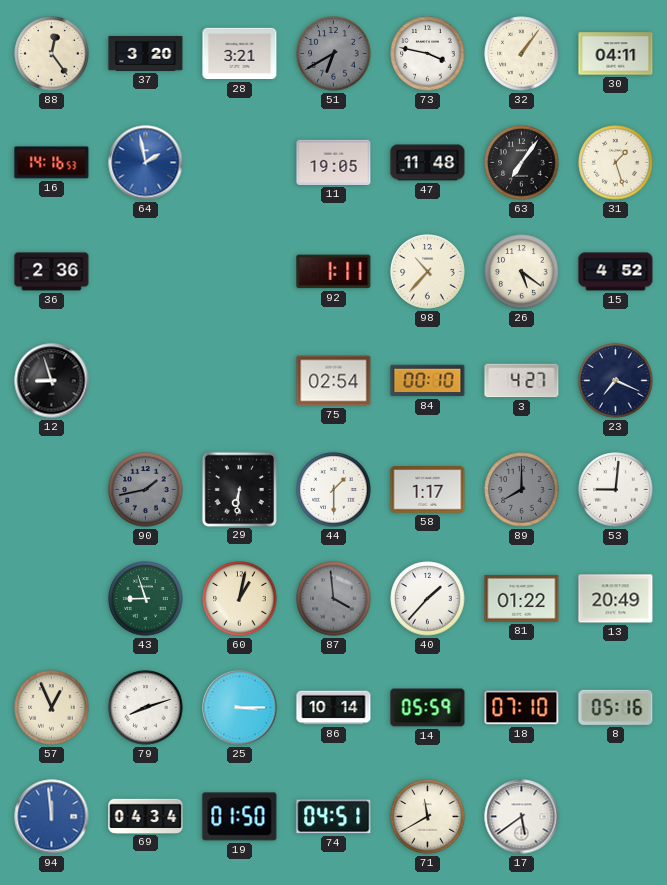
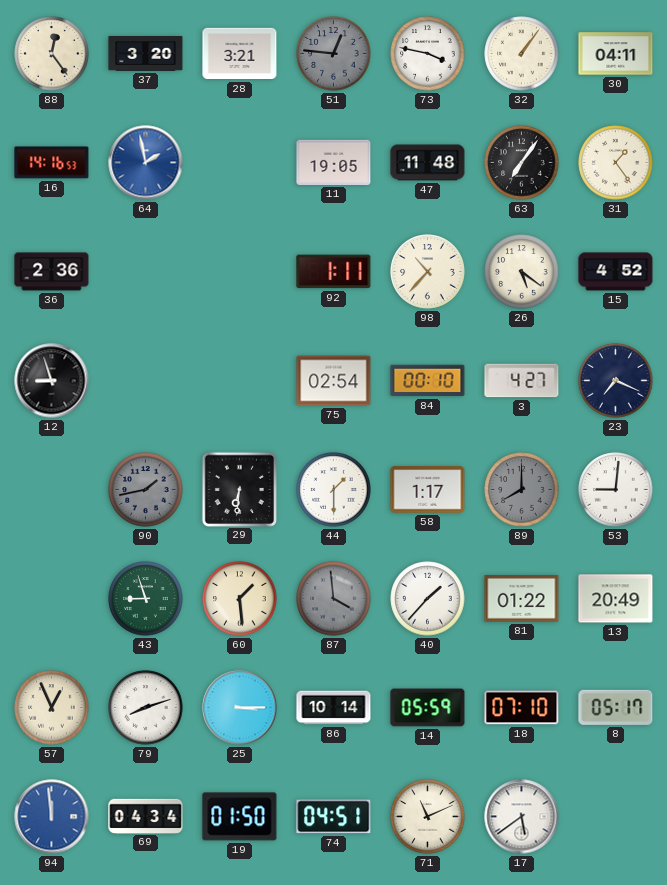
51: 6:40 -> 12:46
31: 1:27 -> 1:24
60: 1:02 -> 1:29
8: 05:16 -> 05:17
71: 11:40 -> 11:11
